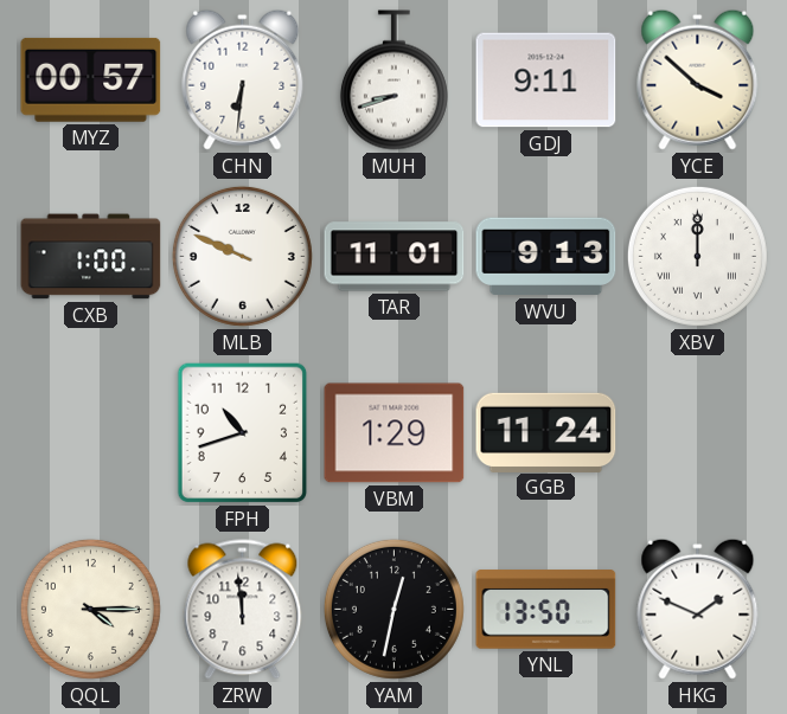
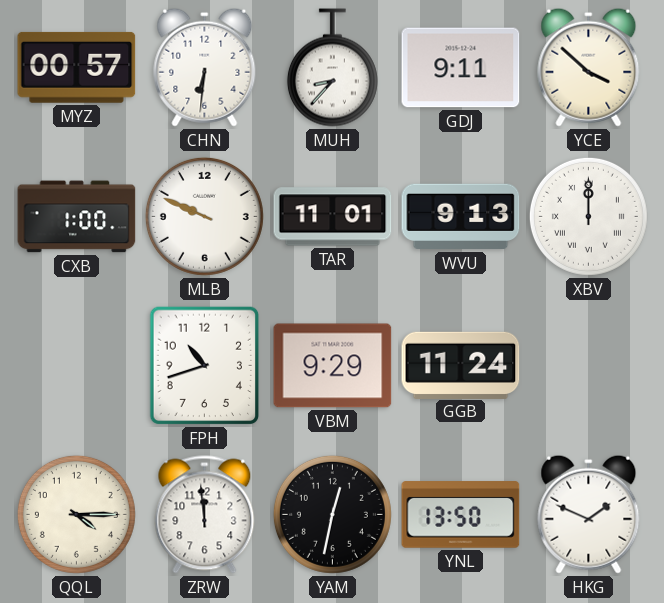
MUH: 8:42 -> 8:37
VBM: 1:29 -> 9:29
